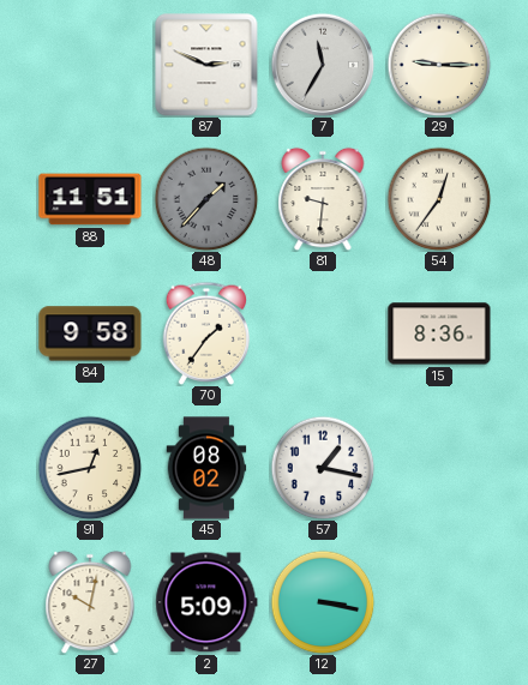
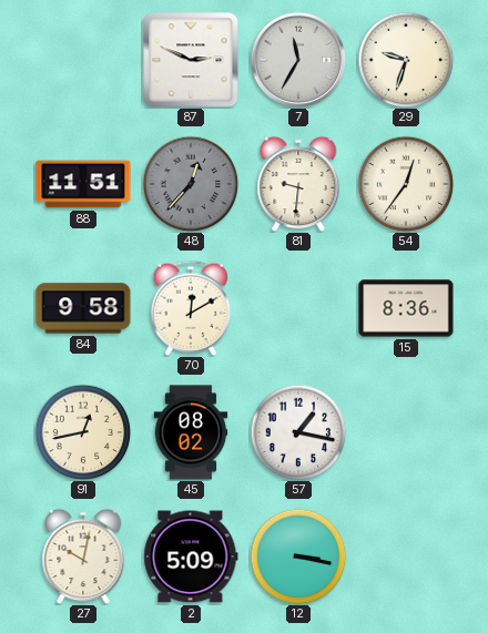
29: 9:15 -> 9:33
48: 1:37 -> 12:37
70: 1:36 -> 12:10
